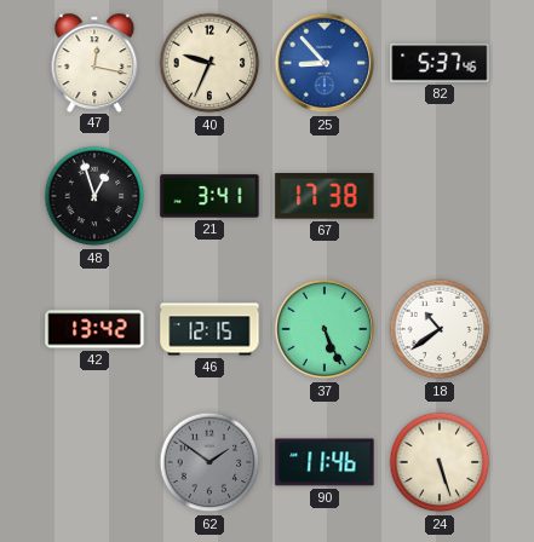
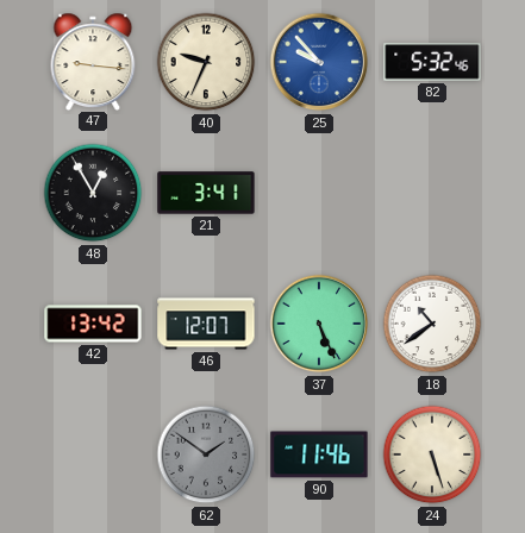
47: 12:17 -> 9:16
25: 8:53 -> 9:53
82: 5:37 -> 5:32
48: 12:57 -> 12:55
67: 17:38 -> none
46: 12:15 -> 12:07
